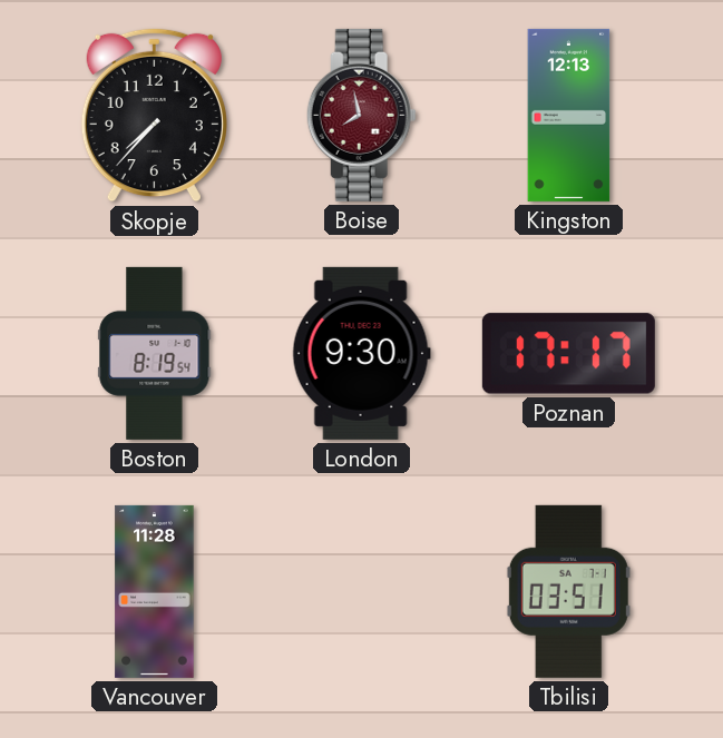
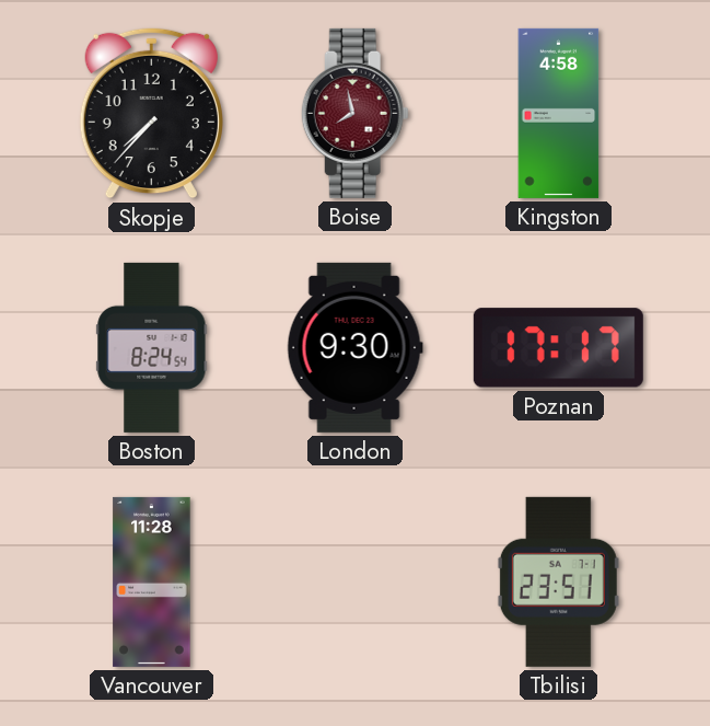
Kingston: 12:13 -> 4:58
Boston: 8:19 -> 8:24
Tbilisi: 03:51 -> 23:51
